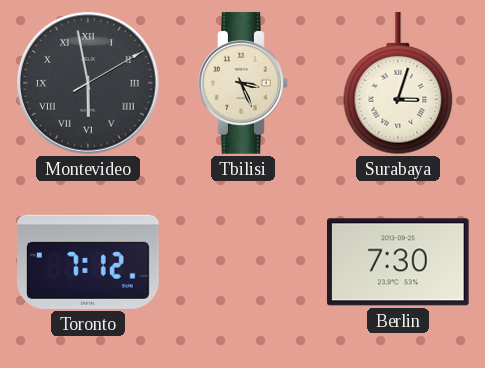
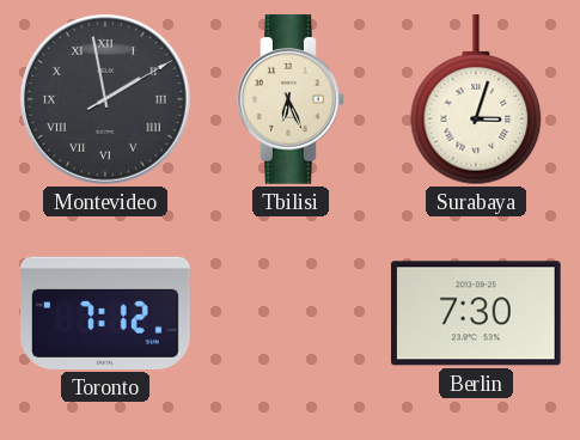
Montevideo: 5:58 -> 1:58
Tbilisi: 3:26 -> 6:26
